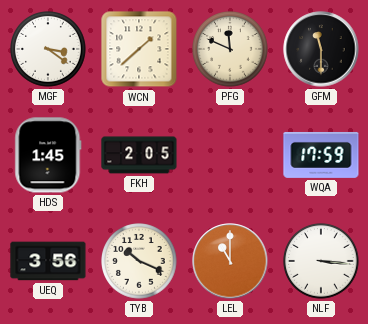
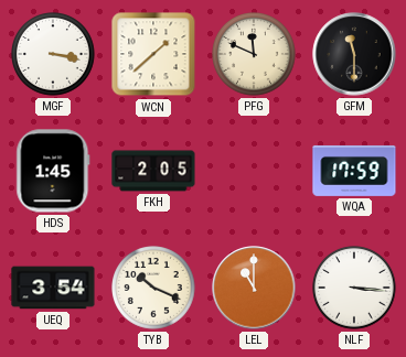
MGF: 3:21 -> 3:17
UEQ: 3:56 -> 3:54
